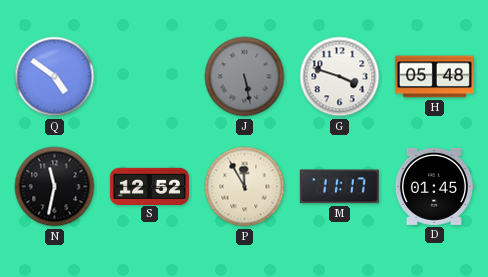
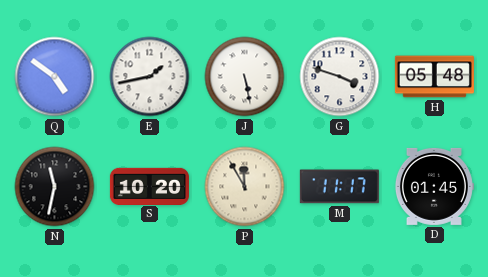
E: none -> 1:43
J dial: grey -> white
S: 12:52 -> 10:20
